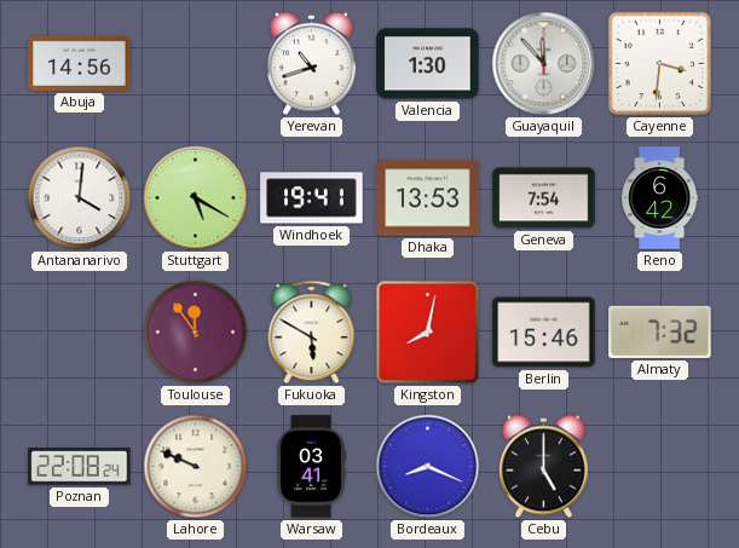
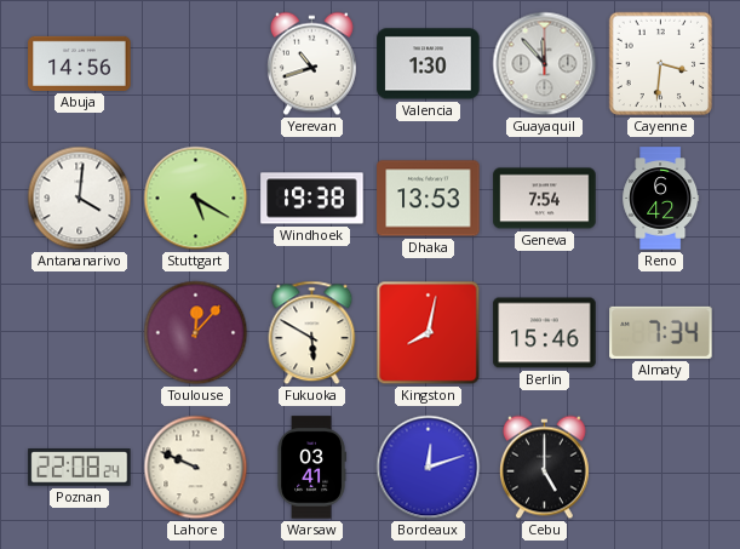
Windhoek: 19:41 -> 19:38
Toulouse: 11:54 -> 12:07
Almaty: 7:32 -> 7:34
Bordeaux: 8:19 -> 12:12
